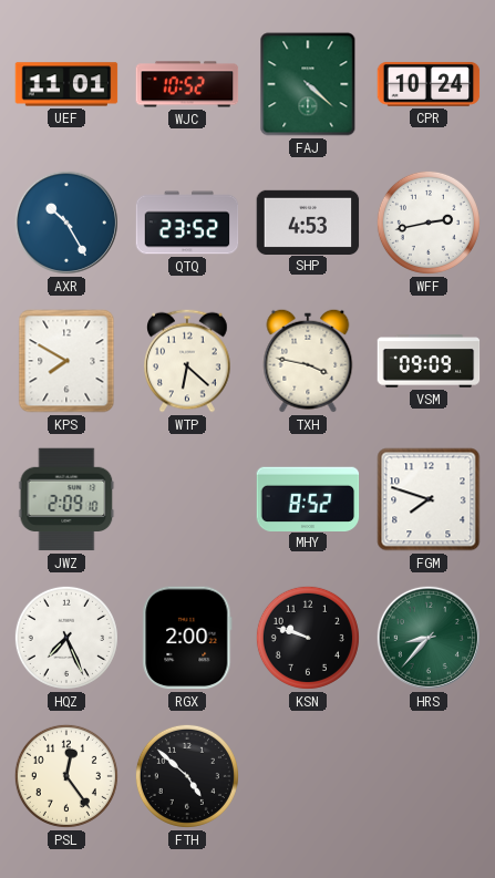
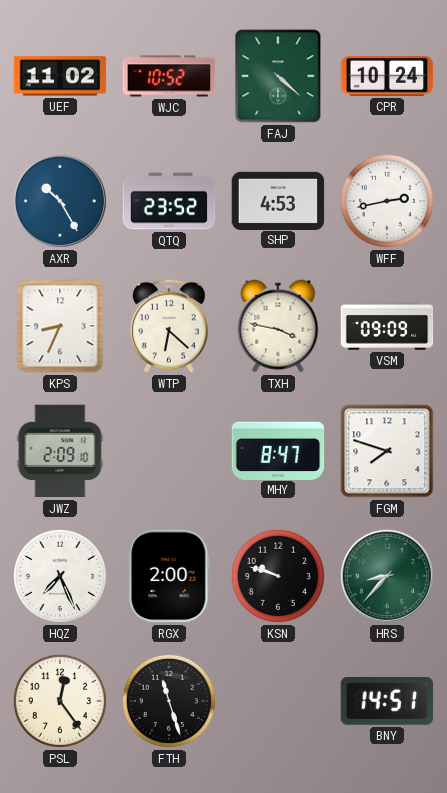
UEF: 11:01 -> 11:02
KPS: 7:50 -> 8:34
MHY: 8:52 -> 8:47
FTH: 4:52 -> 11:27
BNY: none -> 14:51
